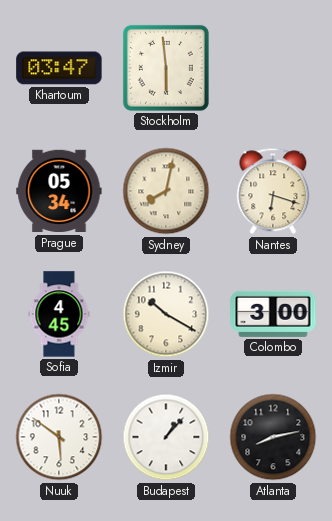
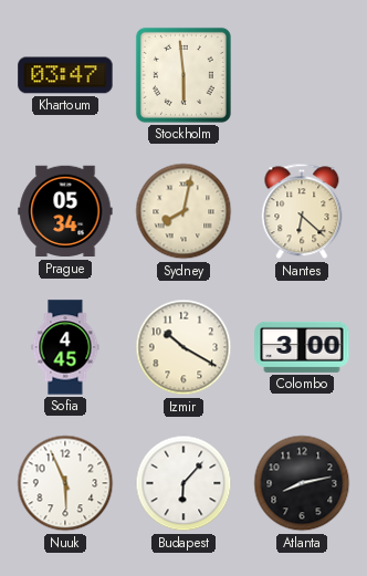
Nantes: 6:18 -> 6:22
Nuuk: 5:51 -> 5:56
Budapest: 1:07 -> 6:07
